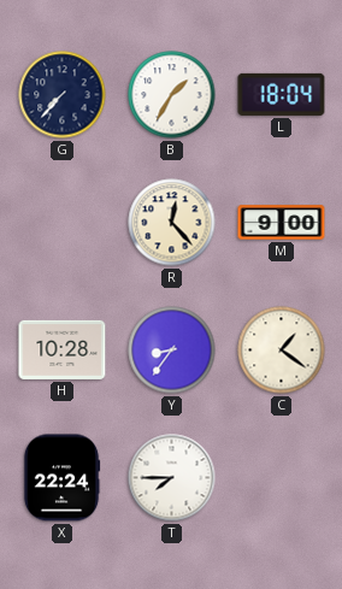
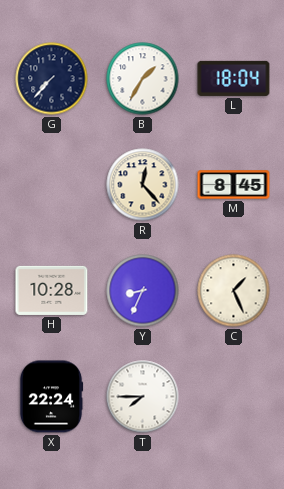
M: 9:00 -> 8:45
Y: 8:36 -> 8:34
C: 1:21 -> 1:26
